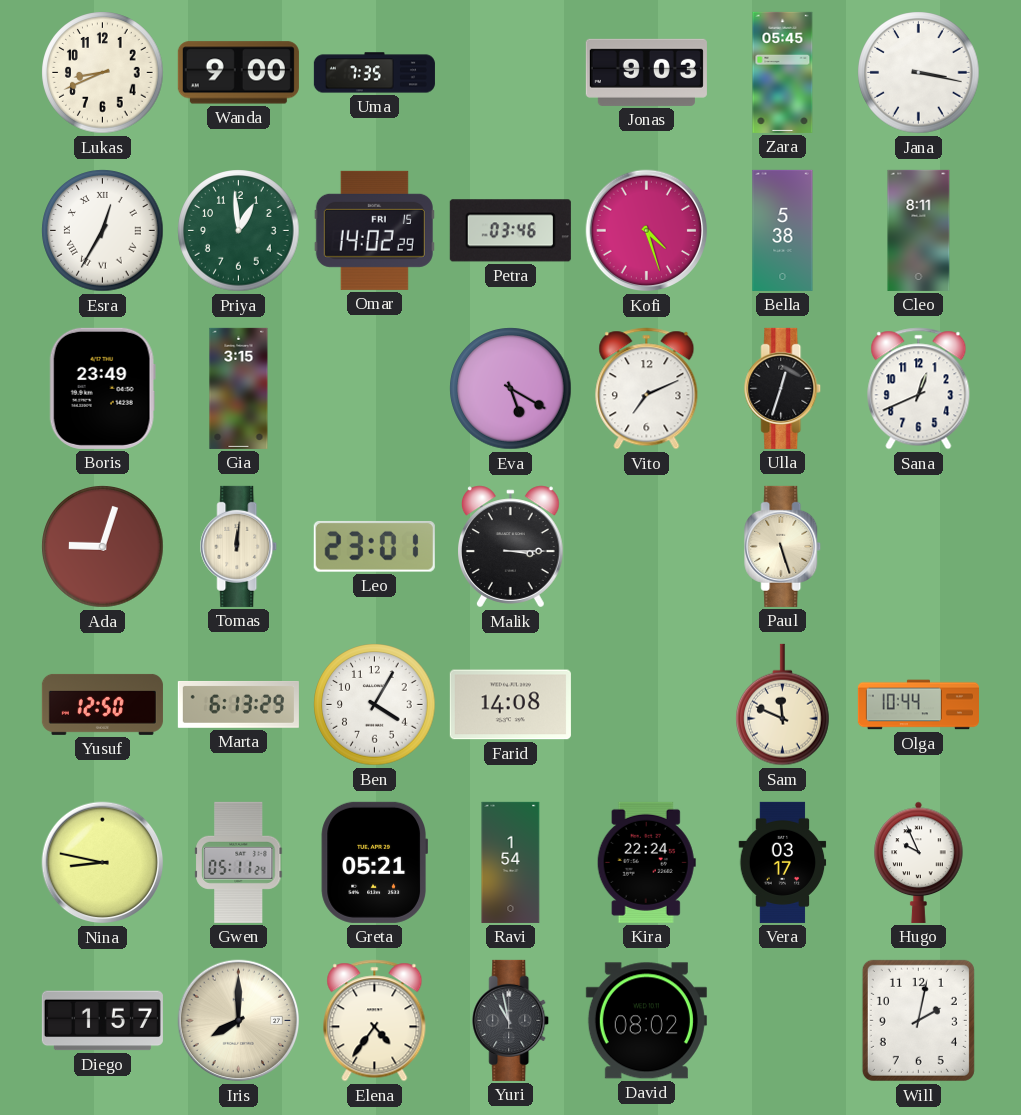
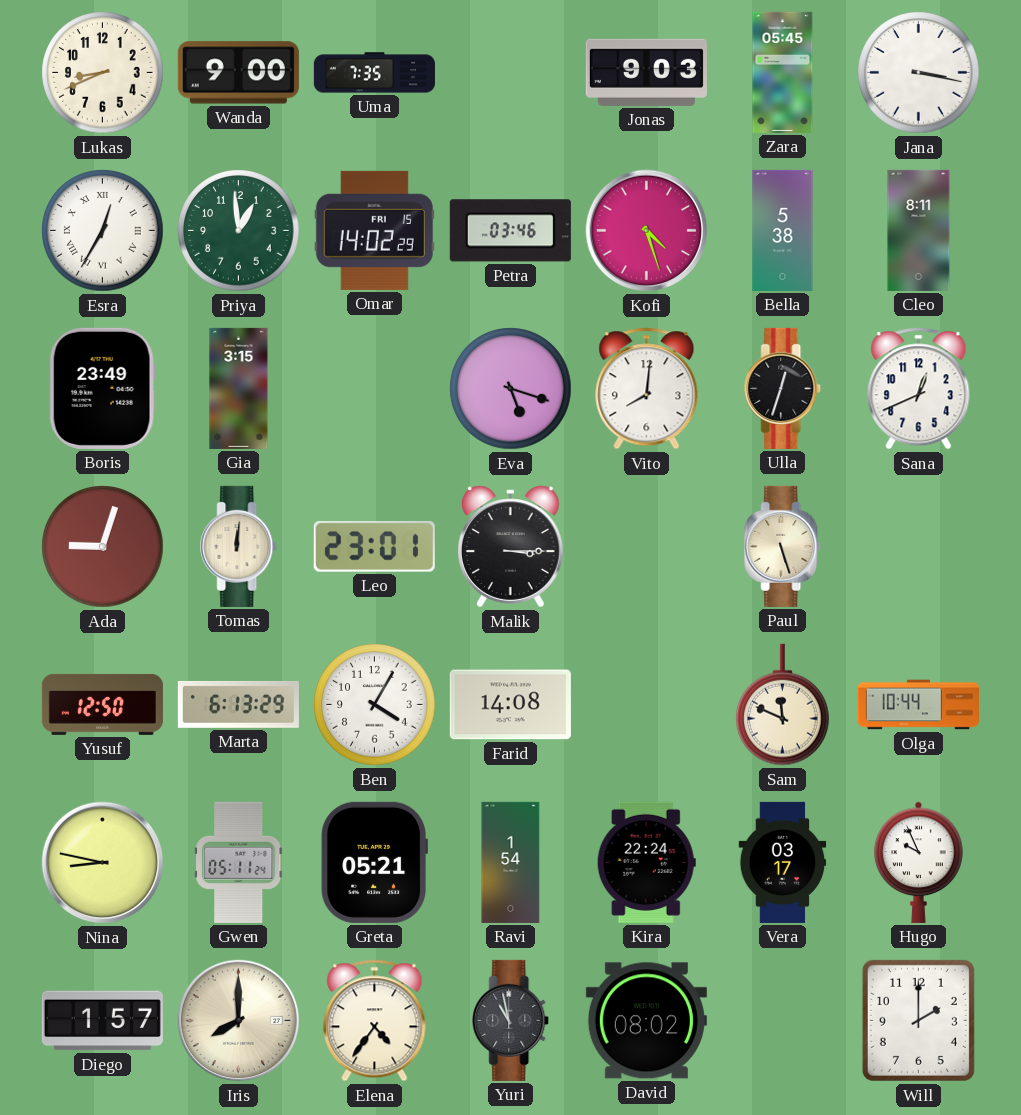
Eva: 5:20 -> 5:18
Vito: 7:11 -> 8:01
Will: 2:02 -> 2:00
